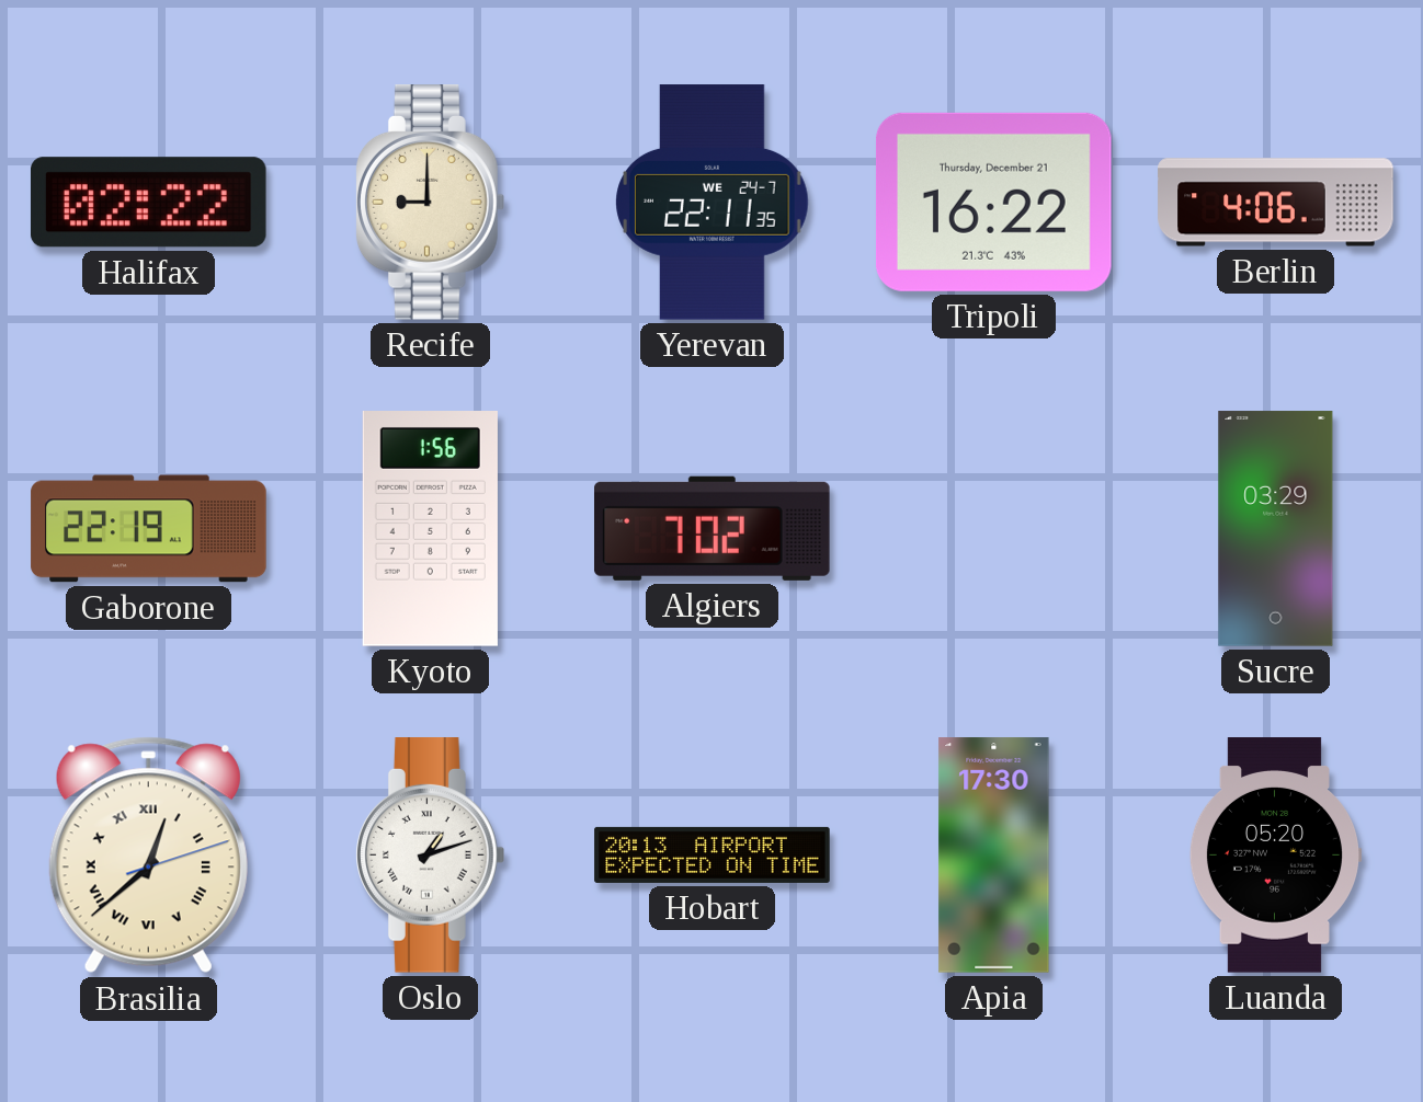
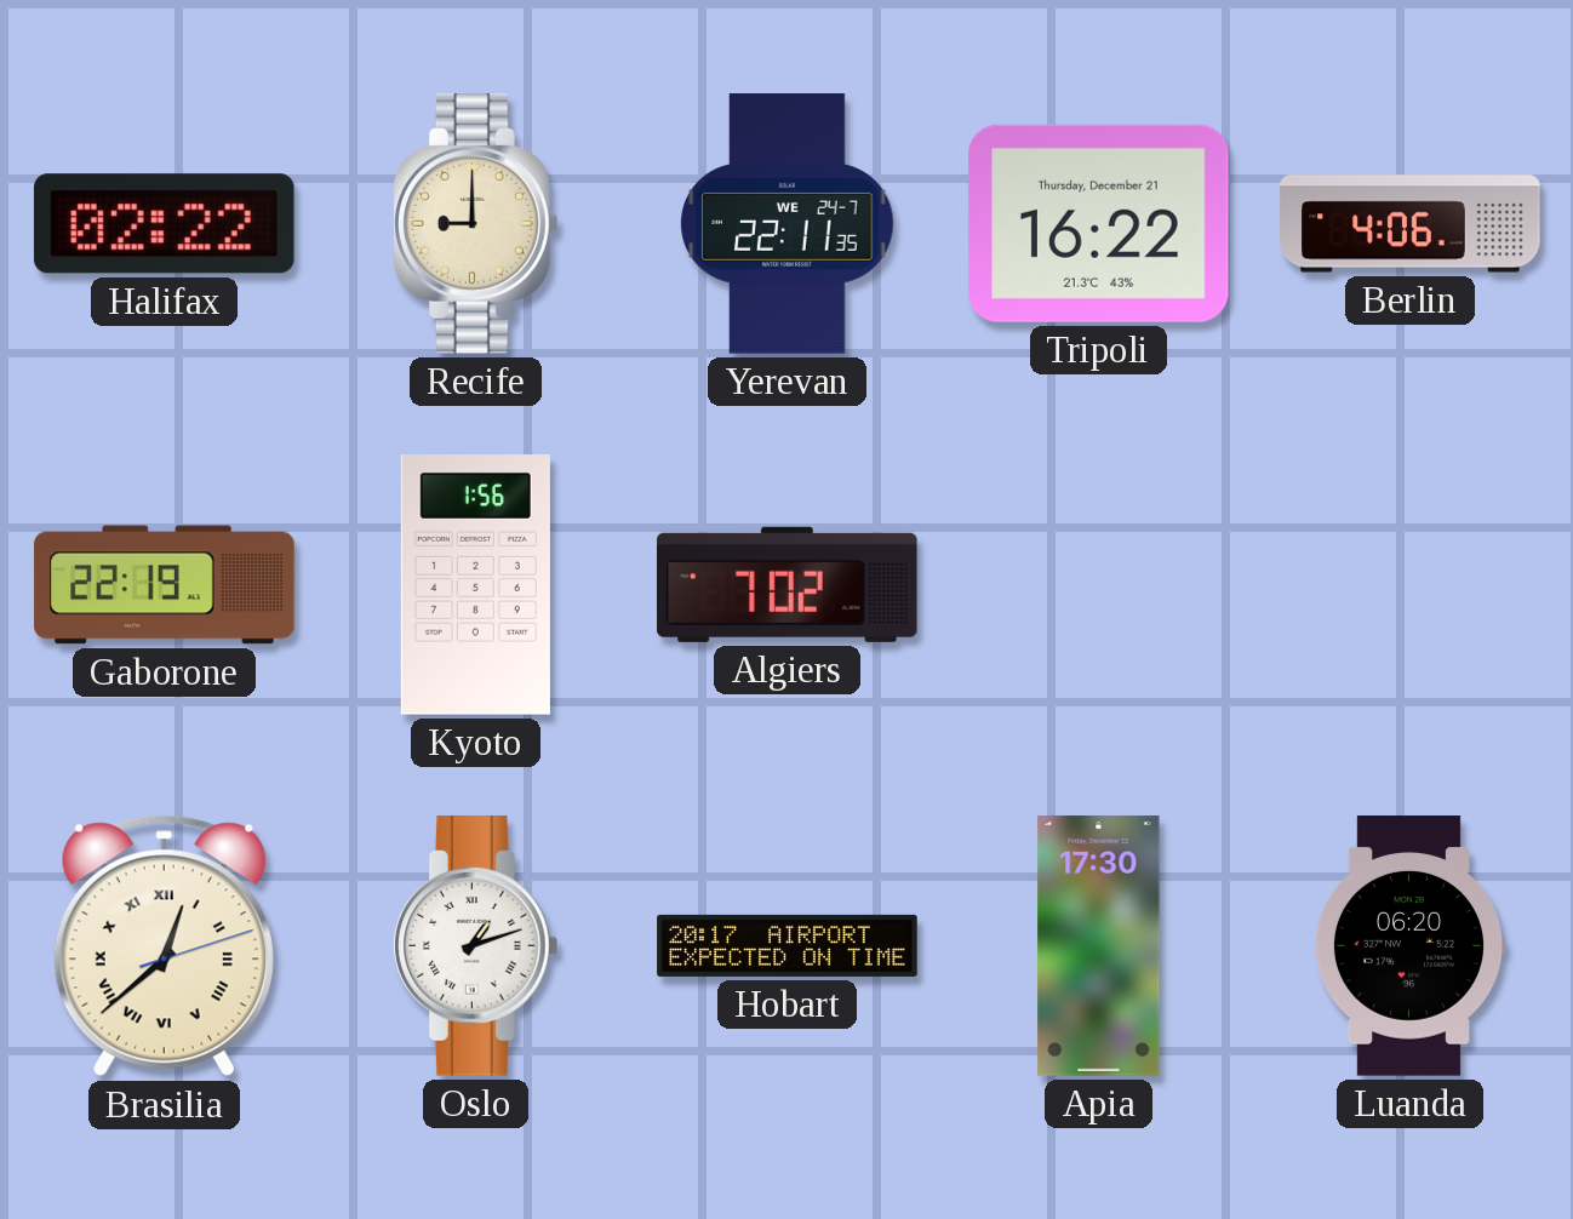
Sucre: 03:29 -> none
Hobart: 20:13 -> 20:17
Luanda: 05:20 -> 06:20
